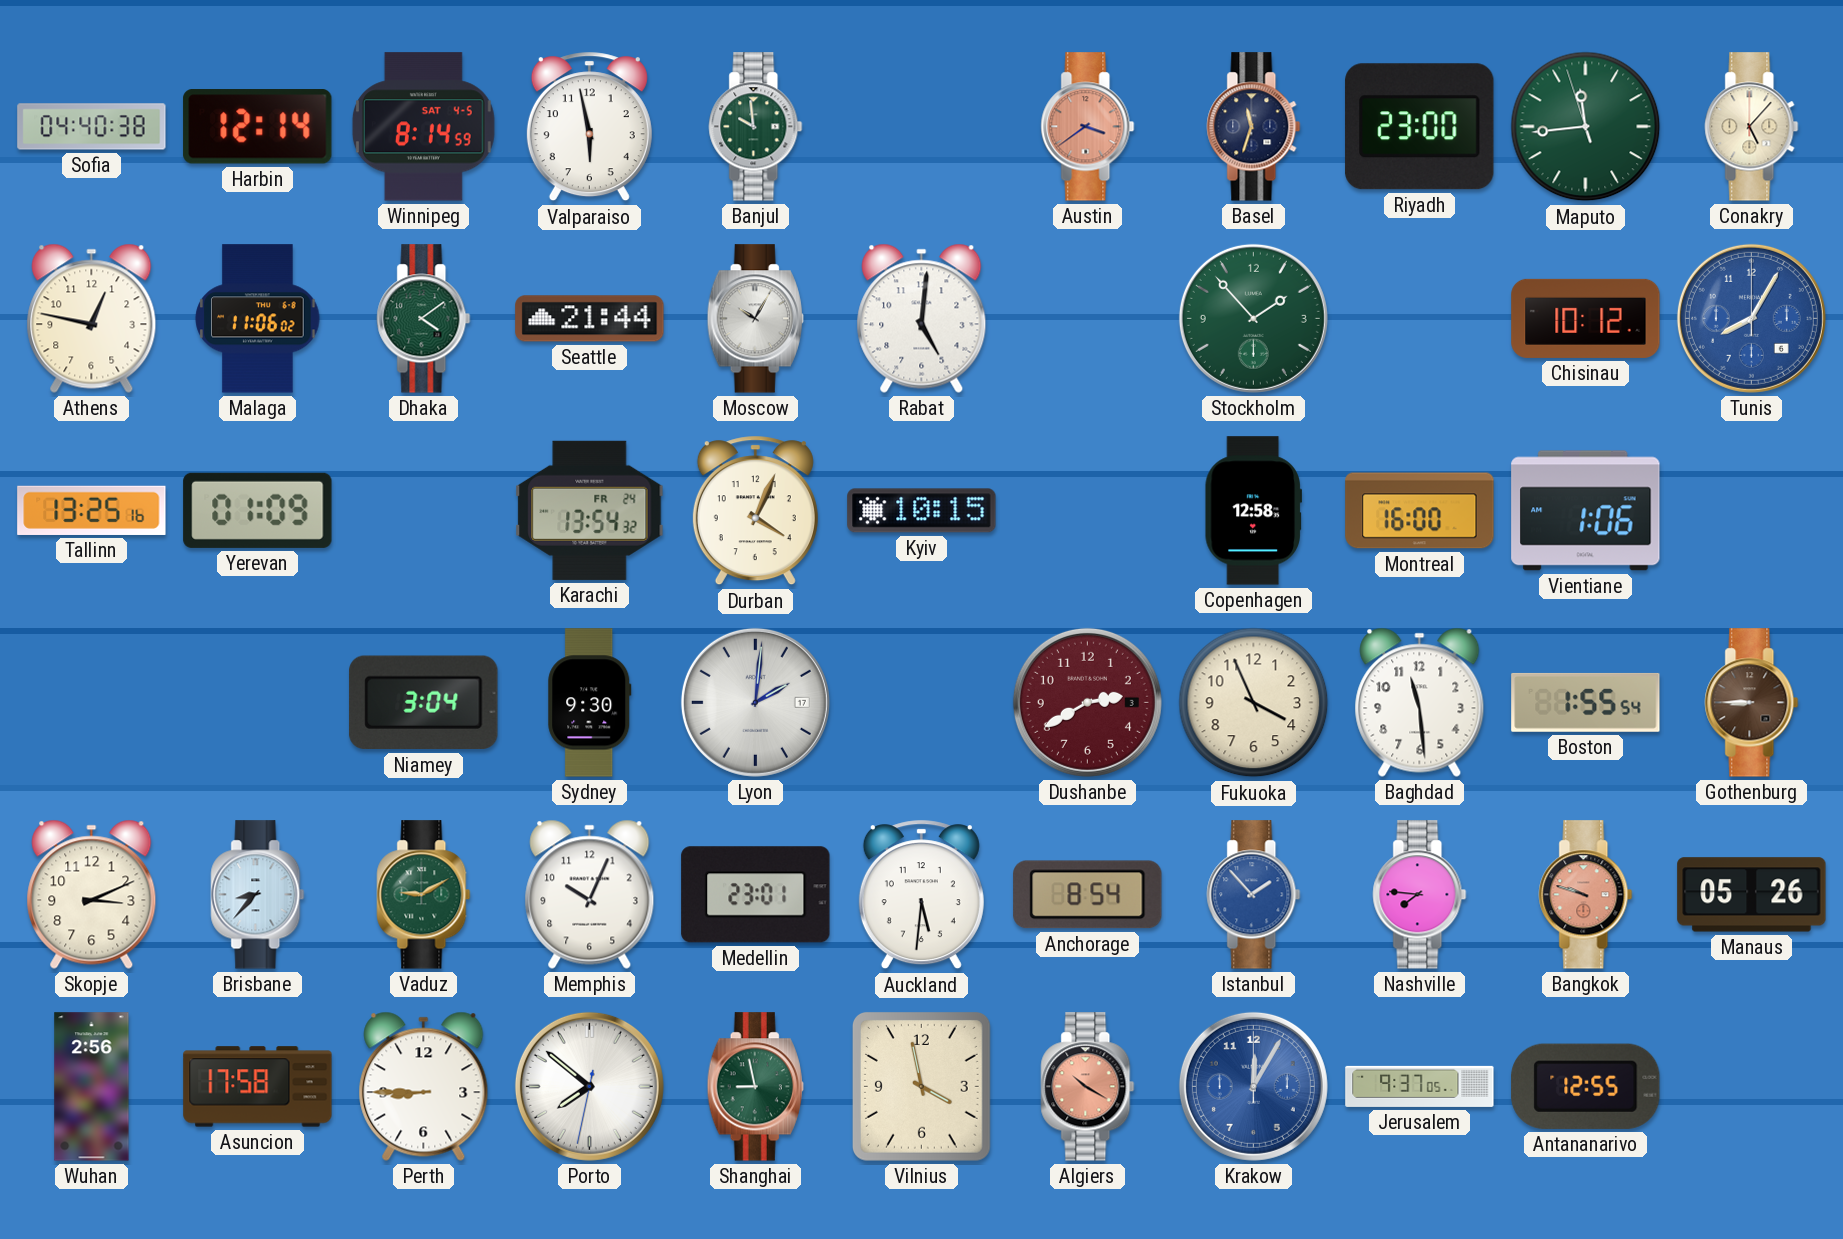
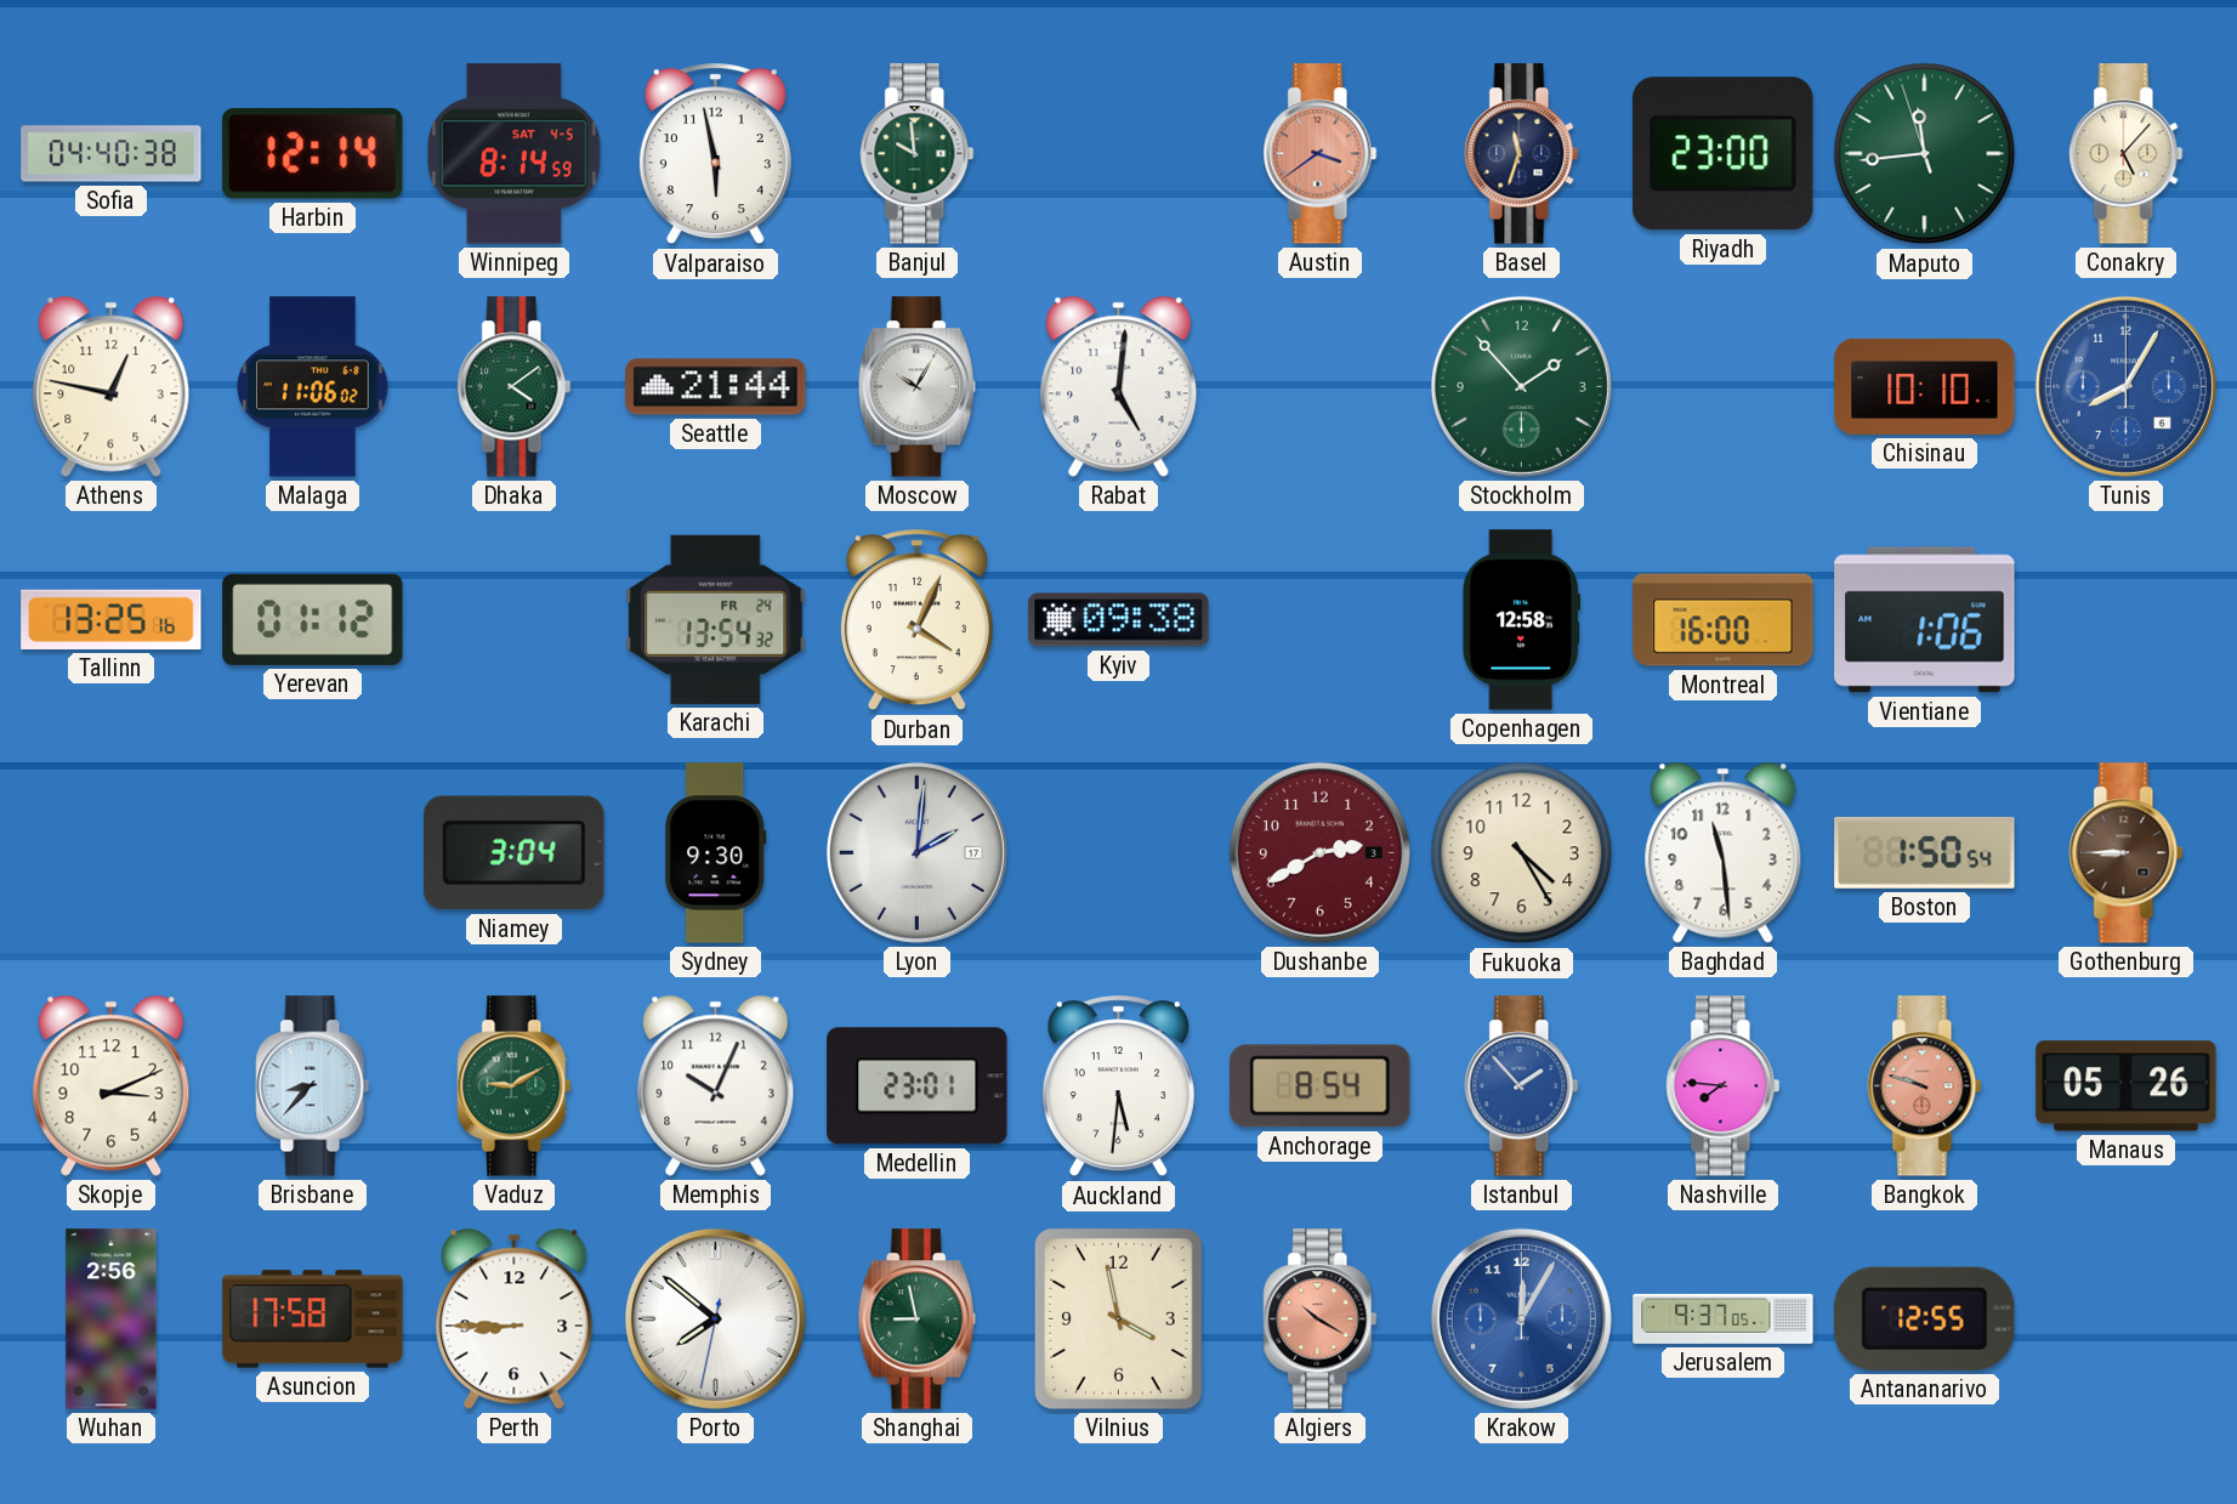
Chisinau: 10:12 -> 10:10
Yerevan: 01:09 -> 01:12
Kyiv: 10:15 -> 09:38
Fukuoka: 3:56 -> 4:25
Boston: 1:55 -> 1:50
